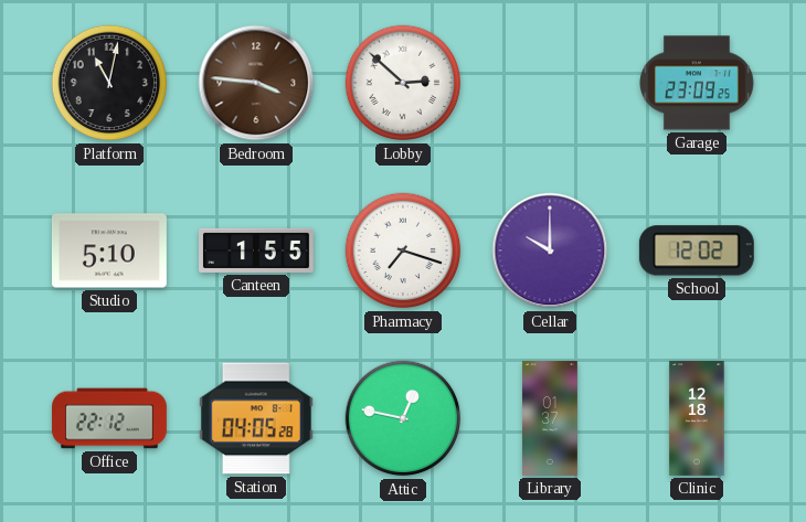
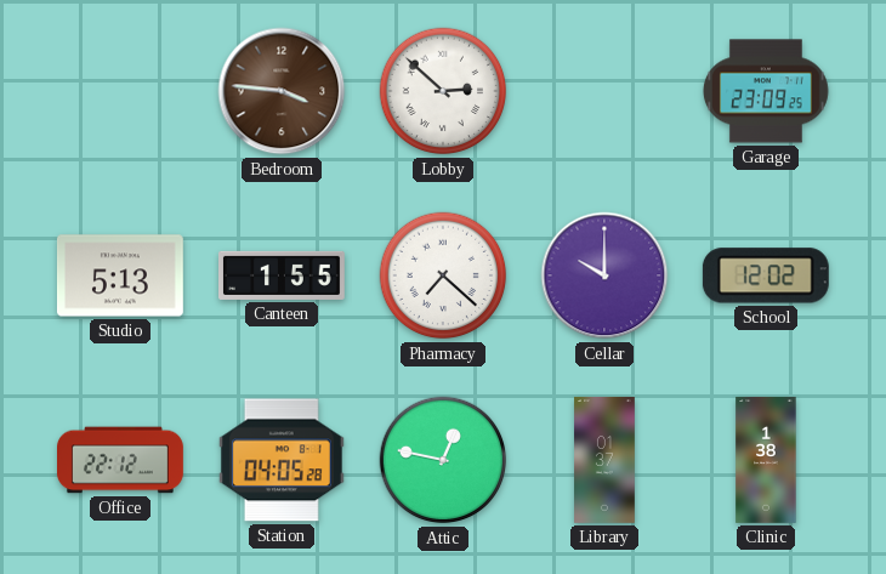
Platform: 11:02 -> none
Studio: 5:10 -> 5:13
Pharmacy: 7:18 -> 7:22
Clinic: 12:18 -> 1:38
